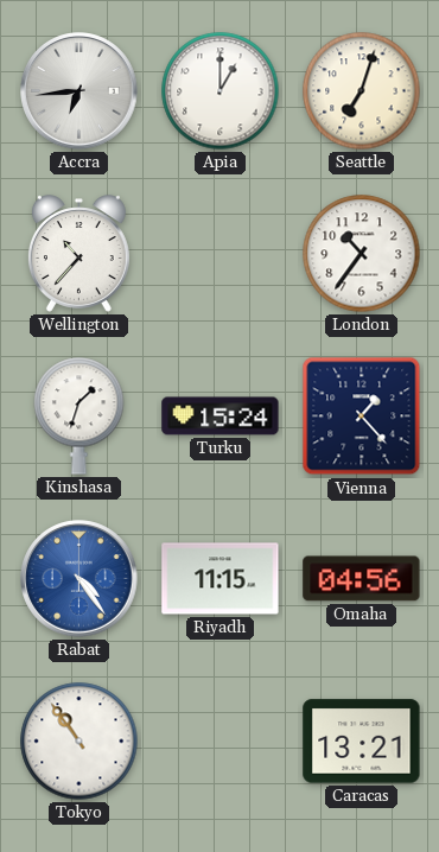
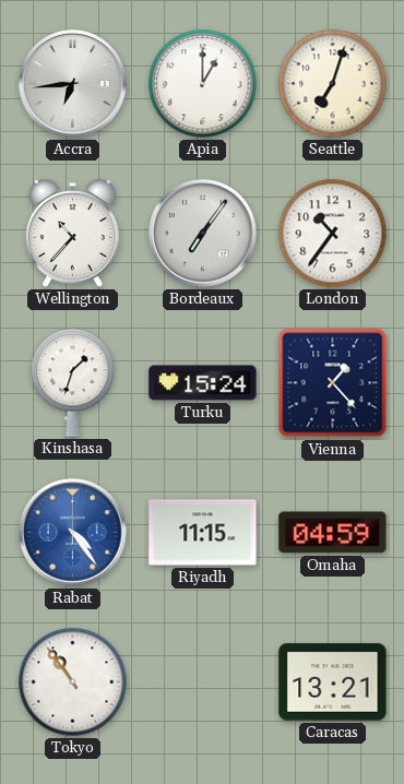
Bordeaux: none -> 7:06
Omaha: 04:56 -> 04:59
